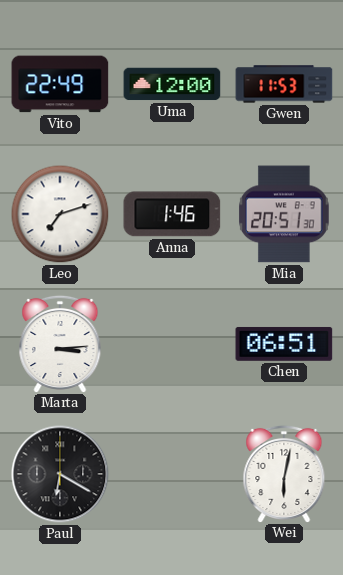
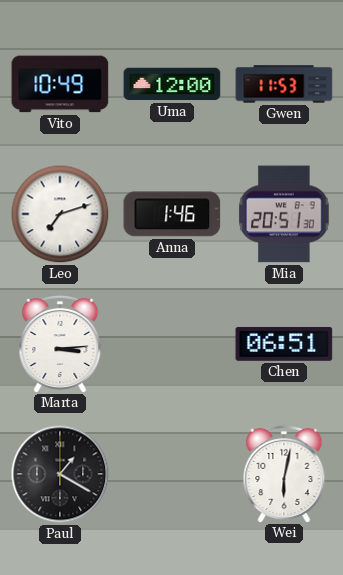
Vito: 22:49 -> 10:49
Paul: 6:20 -> 1:20
